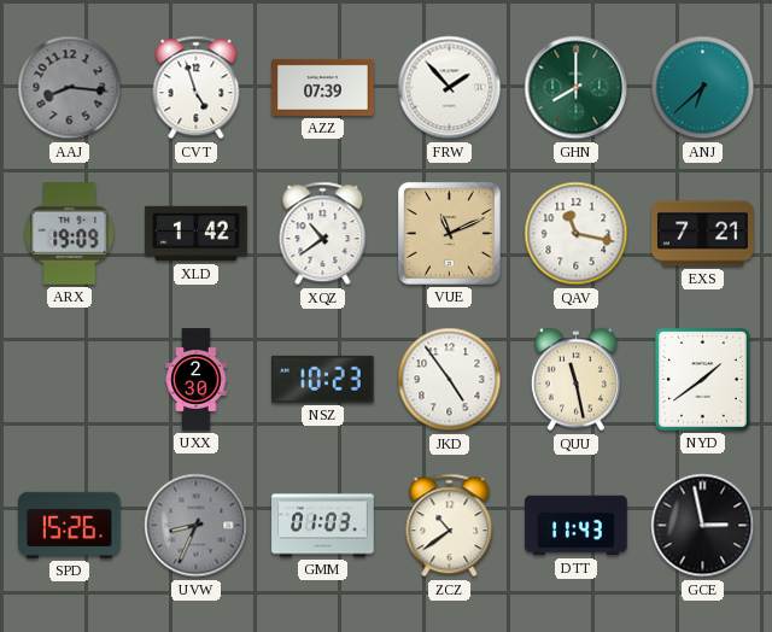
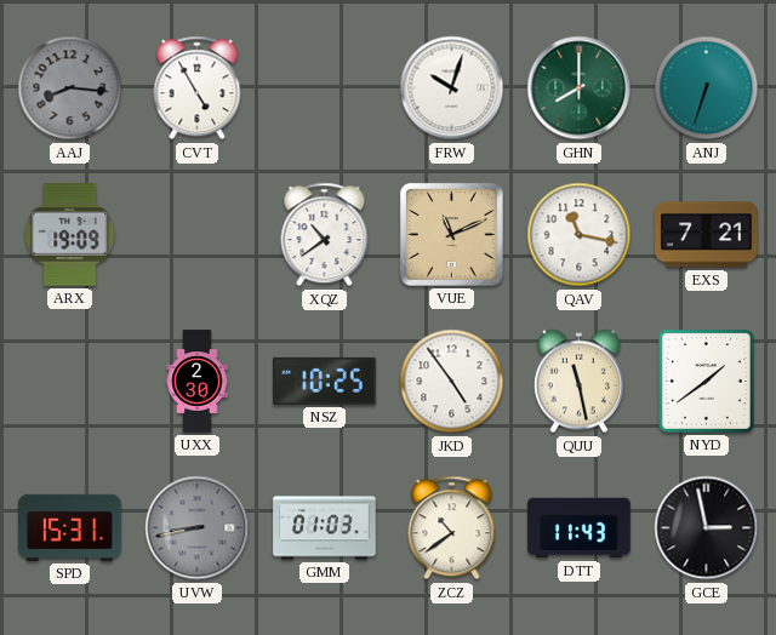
CVT: 4:57 -> 4:55
AZZ: 07:39 -> none
FRW: 1:53 -> 10:03
ANJ: 6:38 -> 6:33
XLD: 1:42 -> none
NSZ: 10:23 -> 10:25
SPD: 15:26 -> 15:31
UVW: 8:34 -> 8:43
